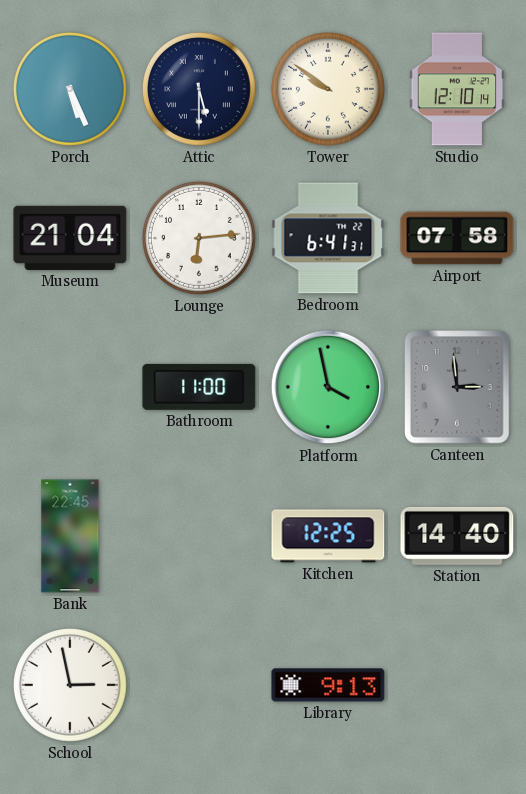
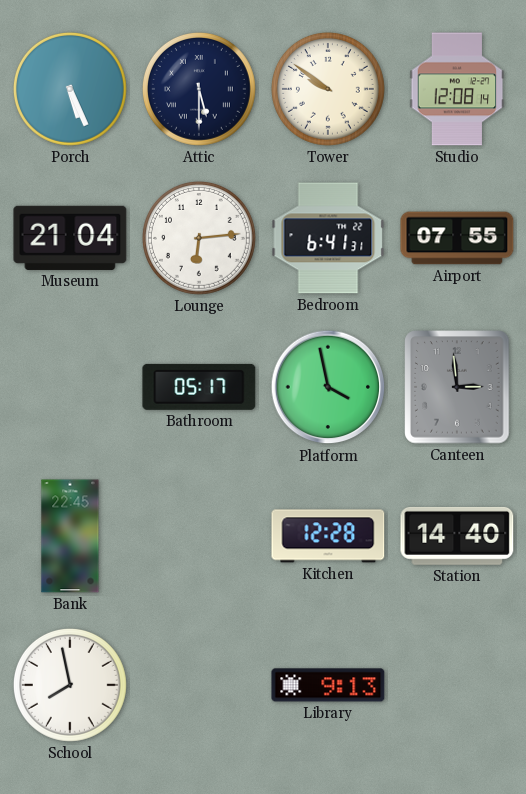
Studio: 12:10 -> 12:08
Airport: 07:58 -> 07:55
Bathroom: 11:00 -> 05:17
Kitchen: 12:25 -> 12:28
School: 2:58 -> 7:58
